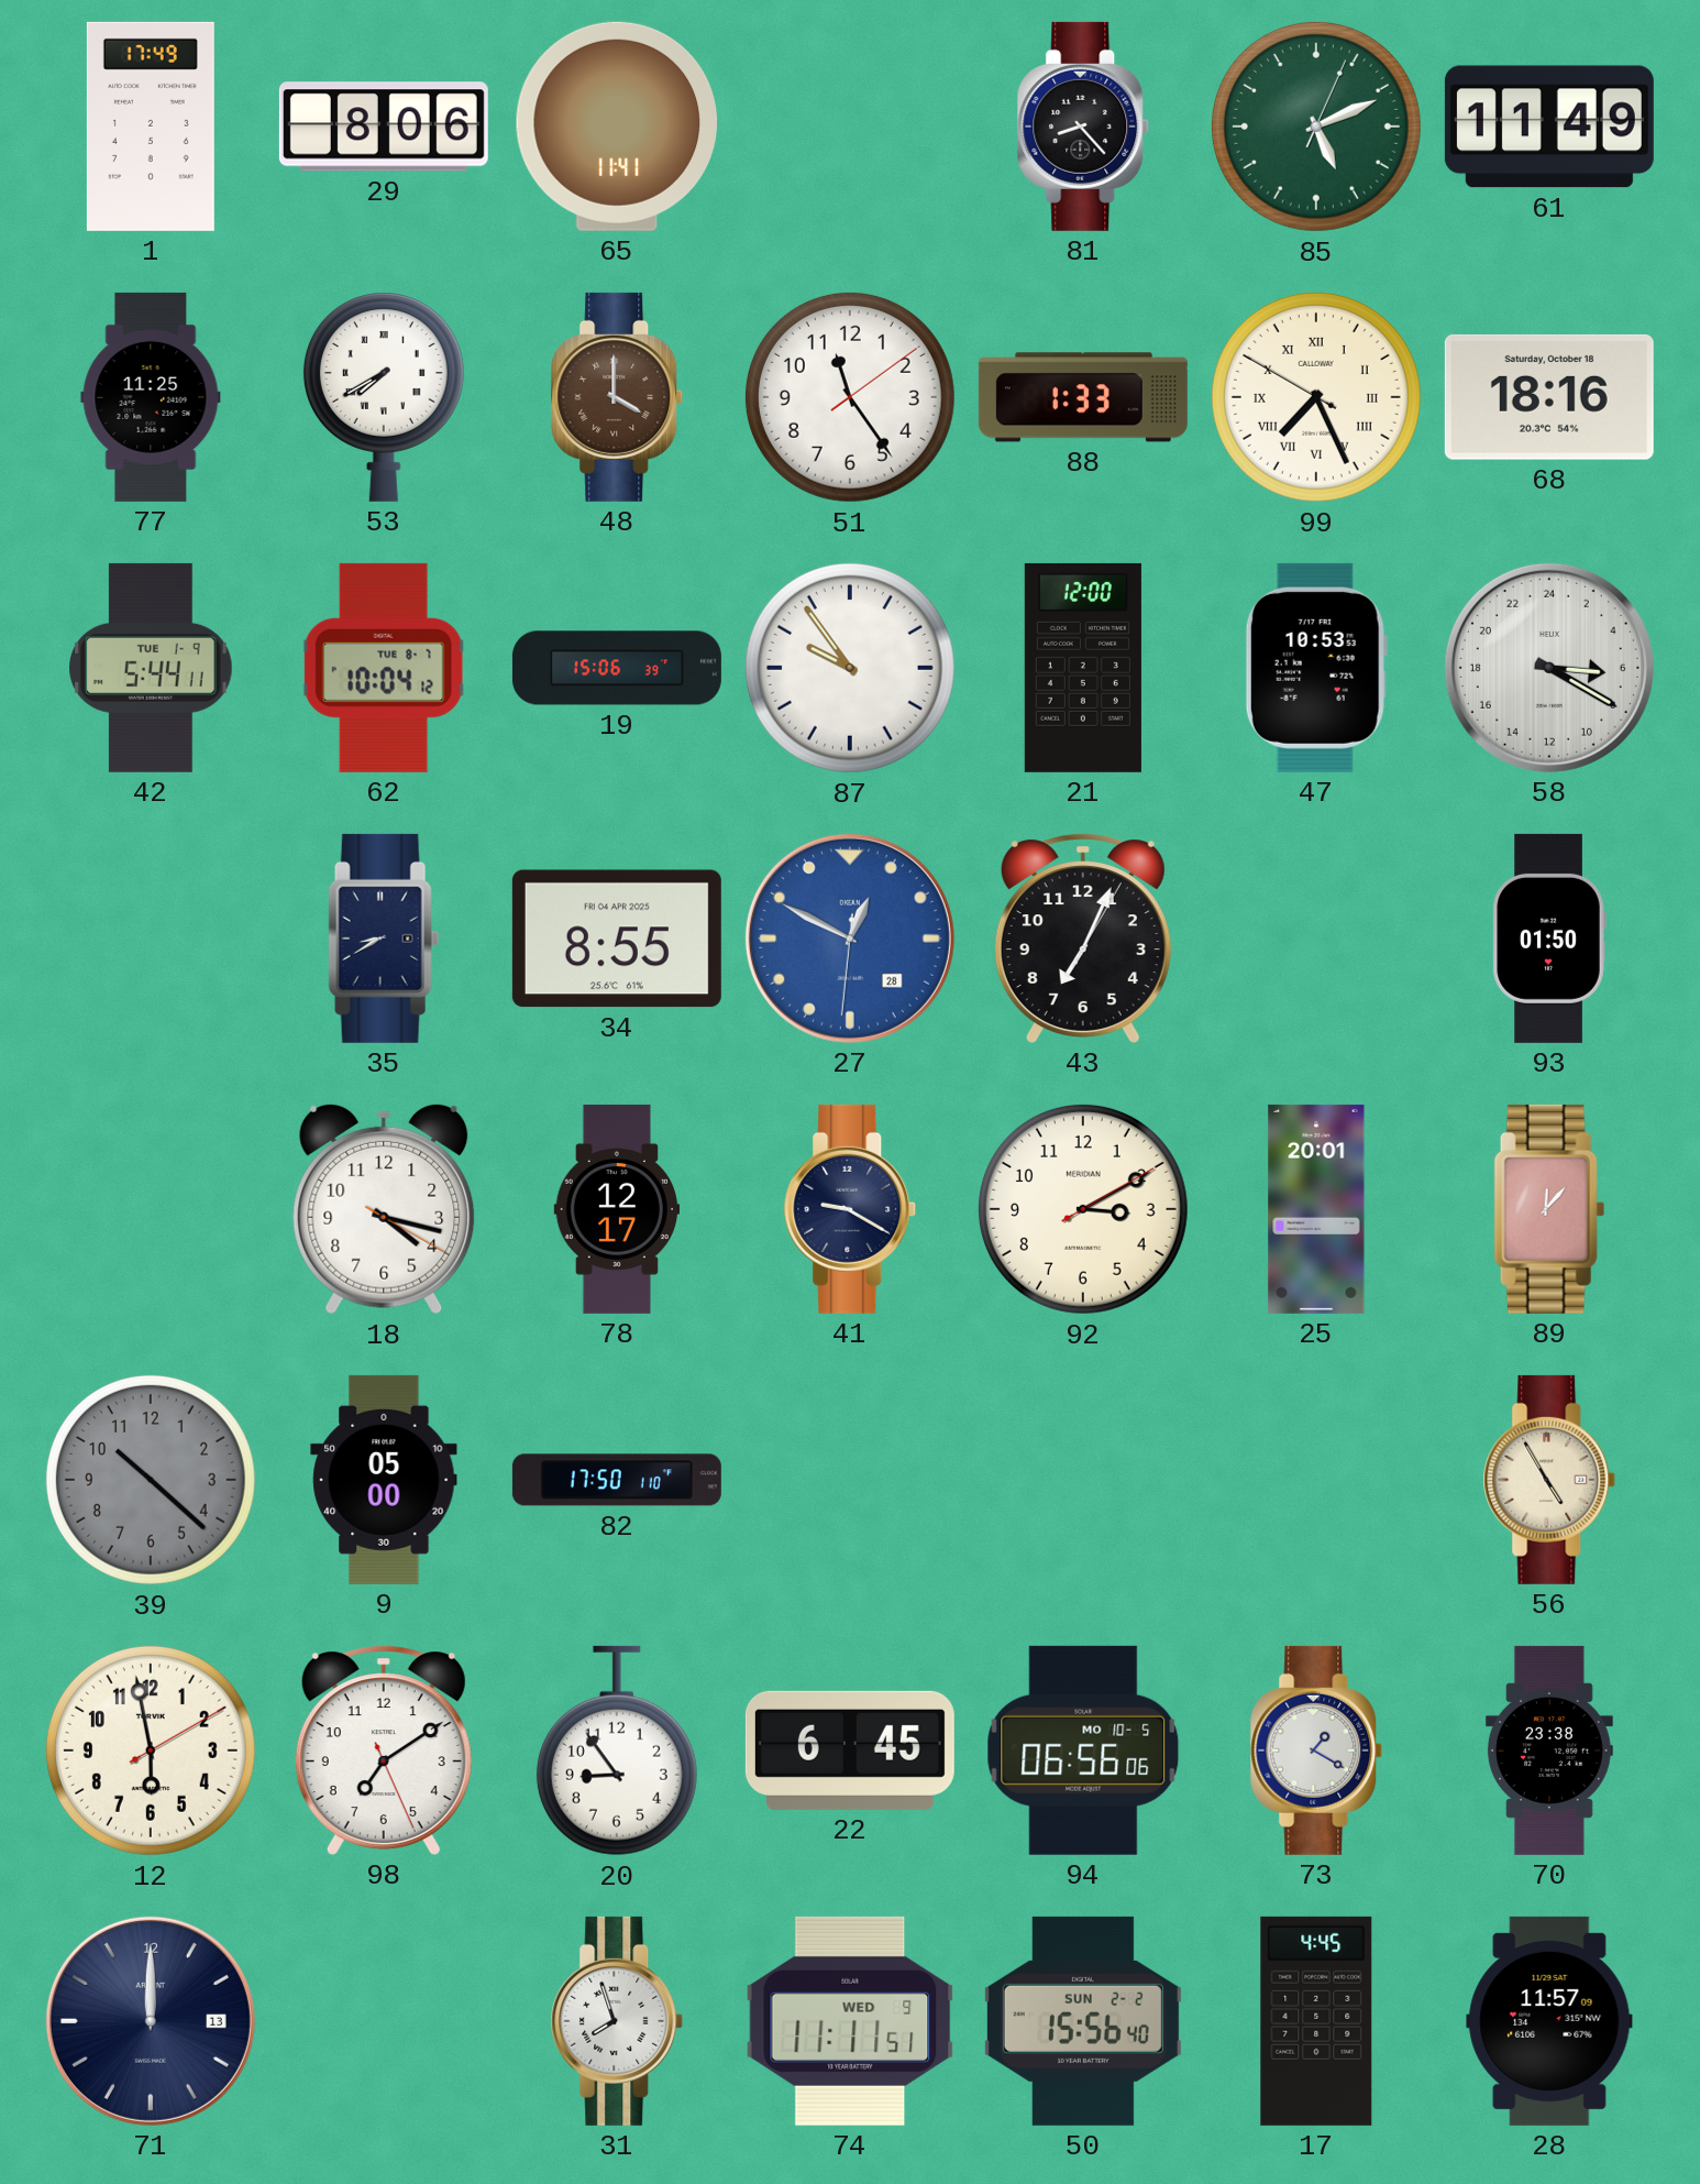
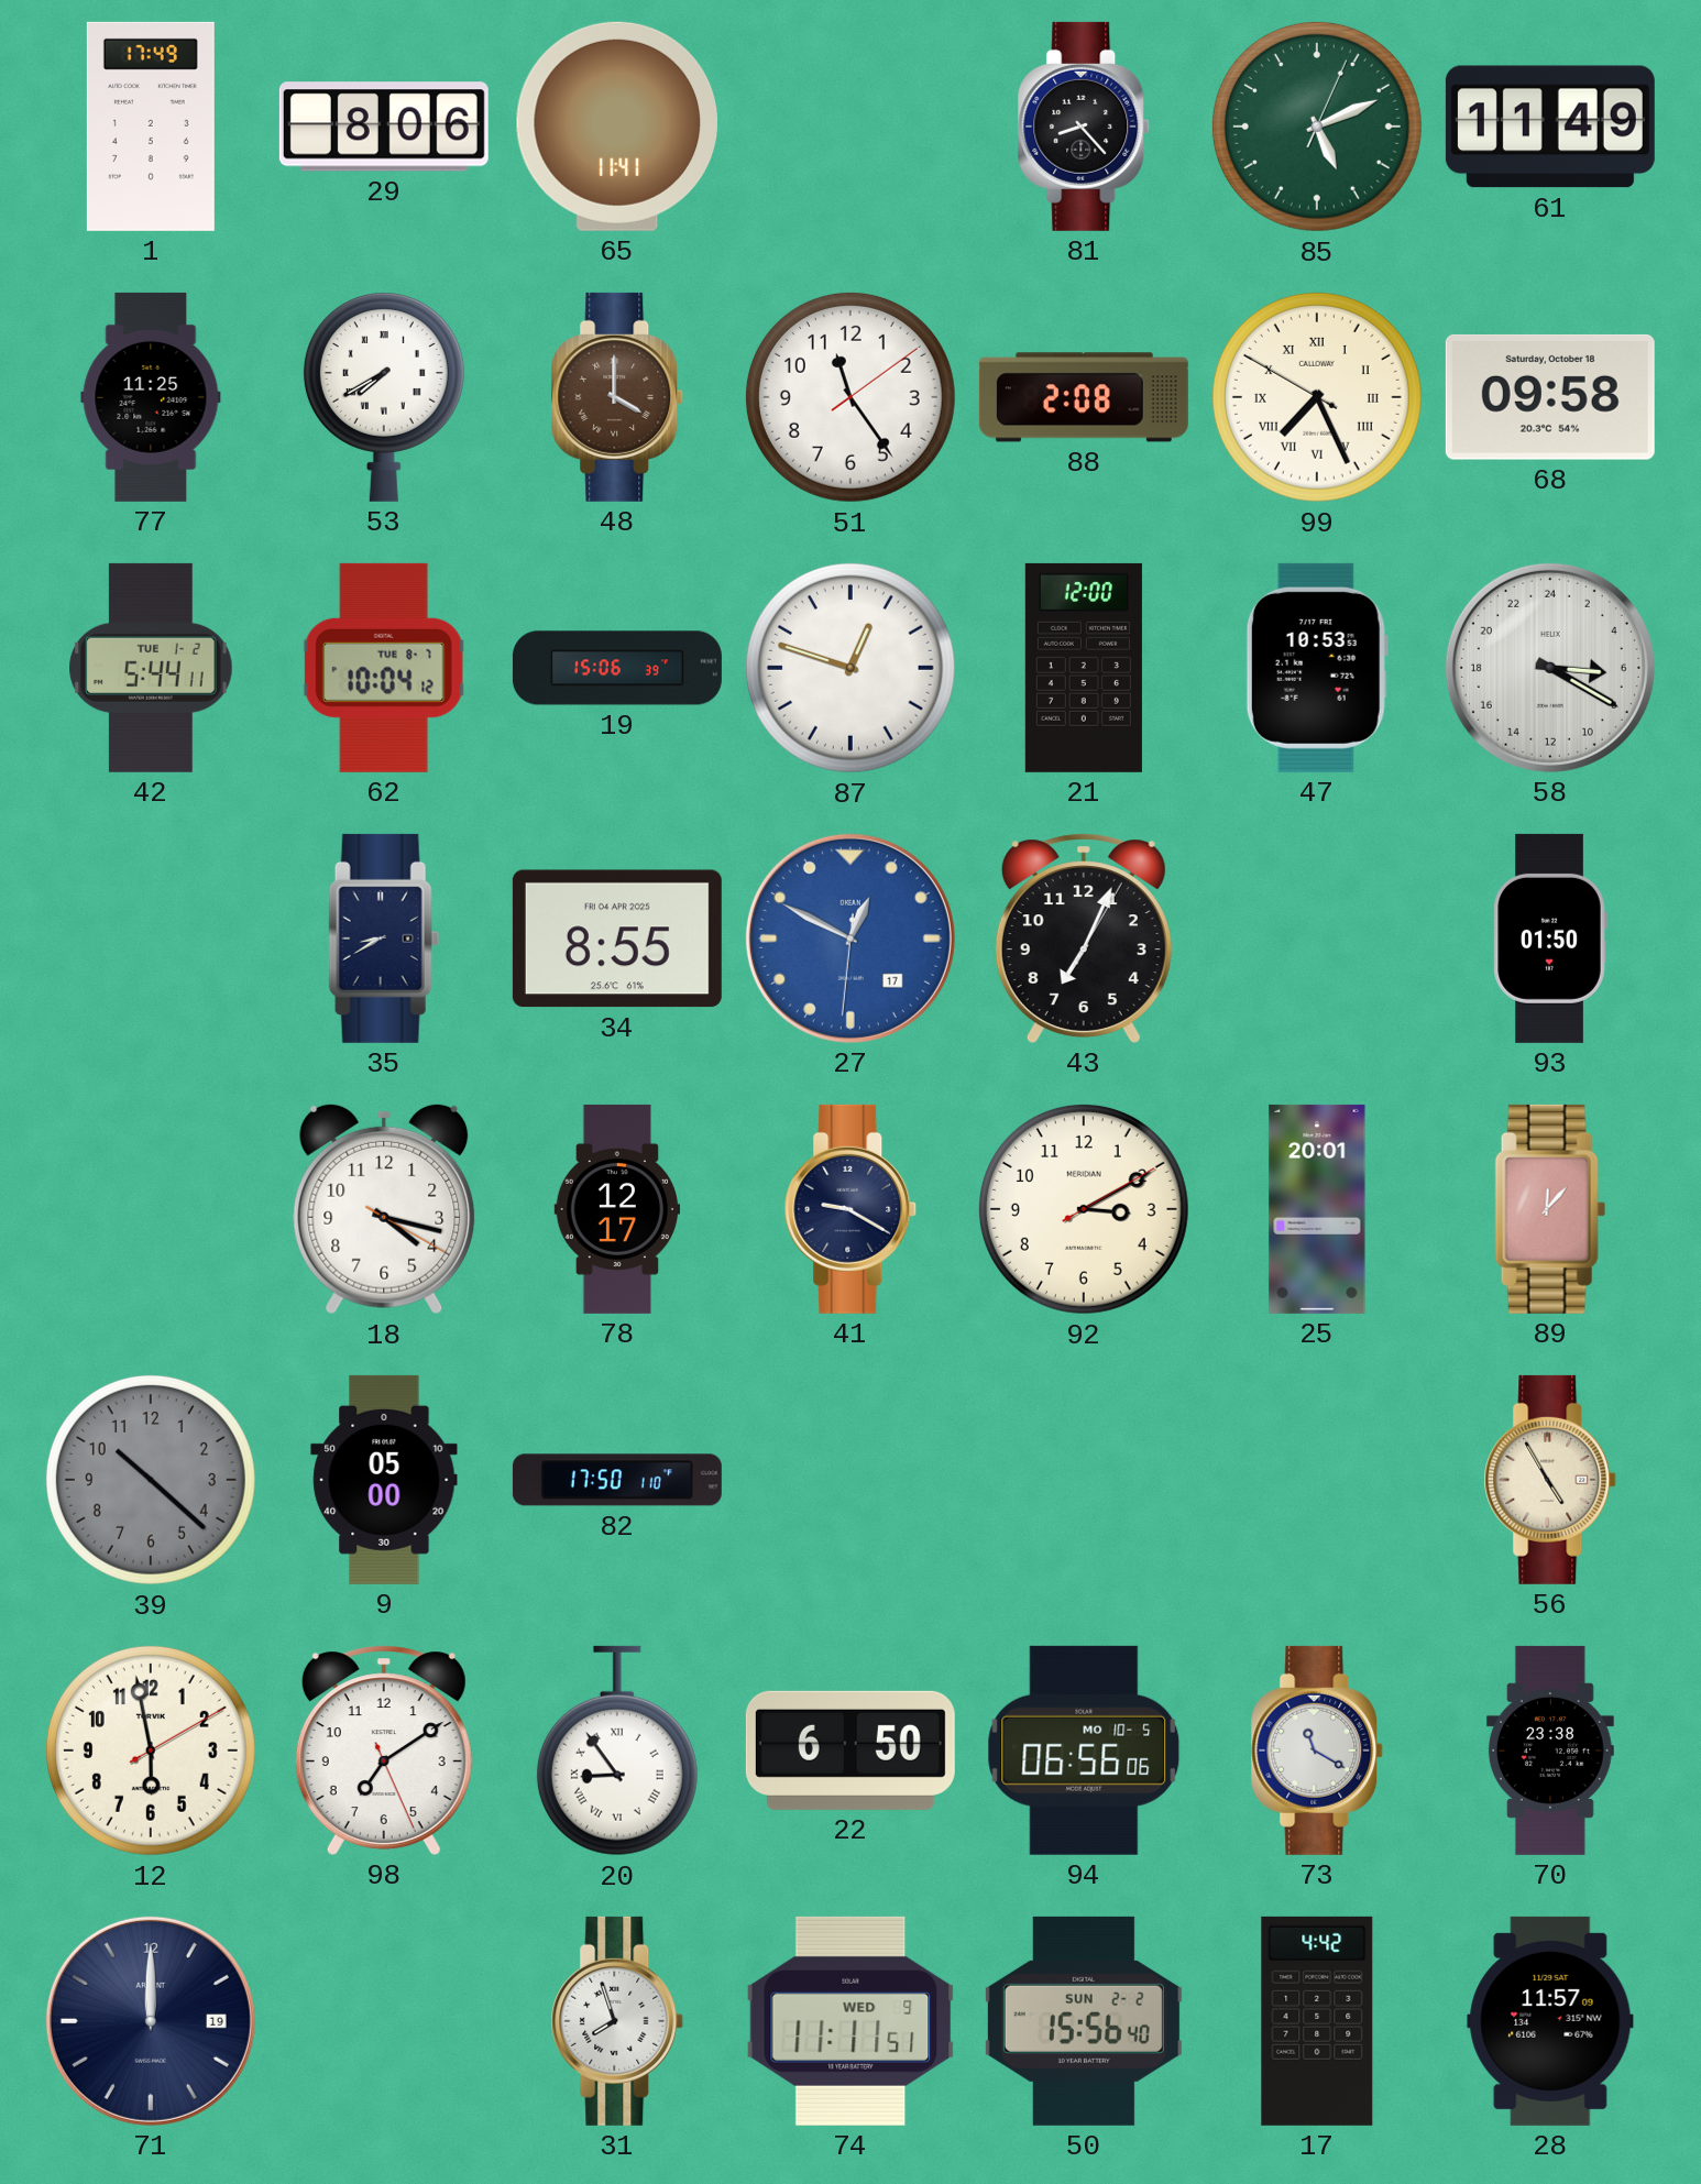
88: 1:33 -> 2:08
68: 18:16 -> 09:58
42 date: TUE 1-9 -> TUE 1-2
87: 9:54 -> 12:48
27 date: 28 -> 17
20 numerals: Arabic -> Roman
22: 6:45 -> 6:50
73: 1:20 -> 11:20
71 date: 13 -> 19
17: 4:45 -> 4:42
